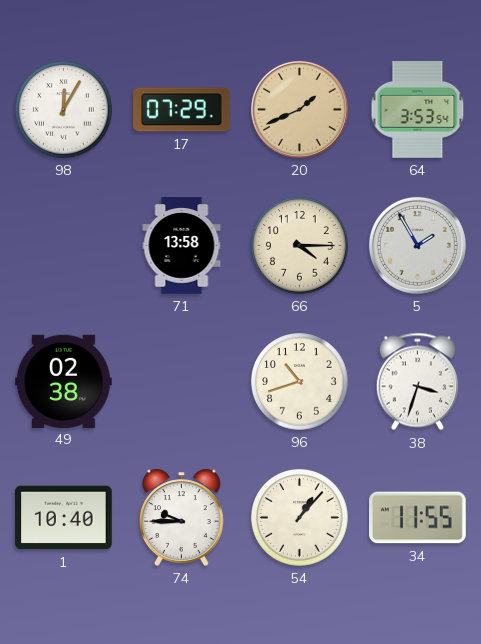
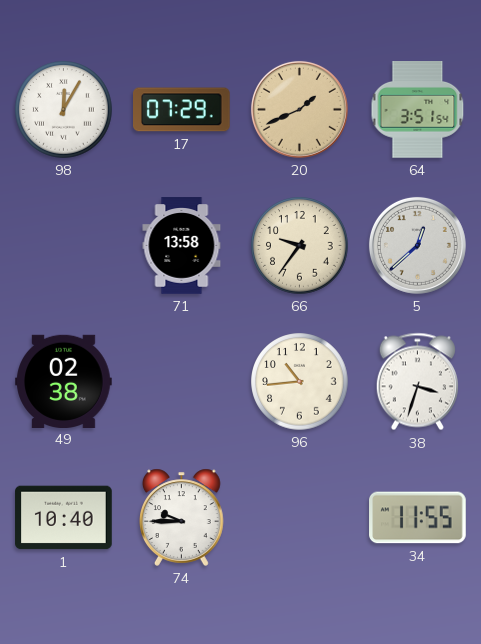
64: 3:53 -> 3:51
66: 4:15 -> 9:36
5: 1:55 -> 12:38
96: 10:42 -> 10:44
54: 1:07 -> none
